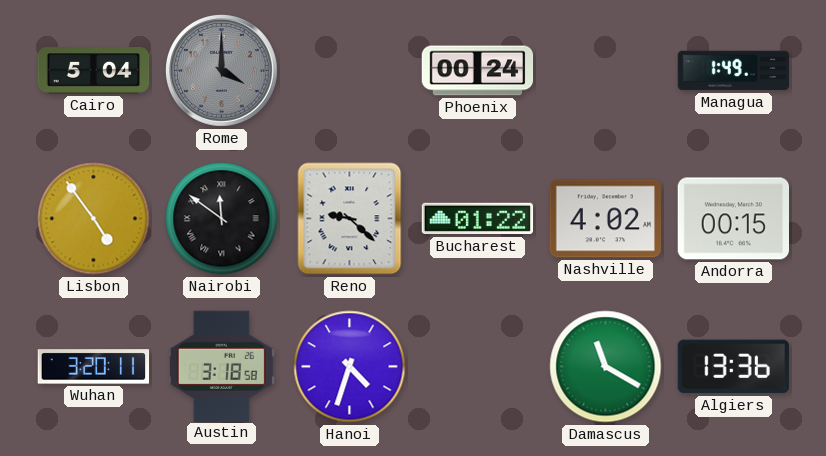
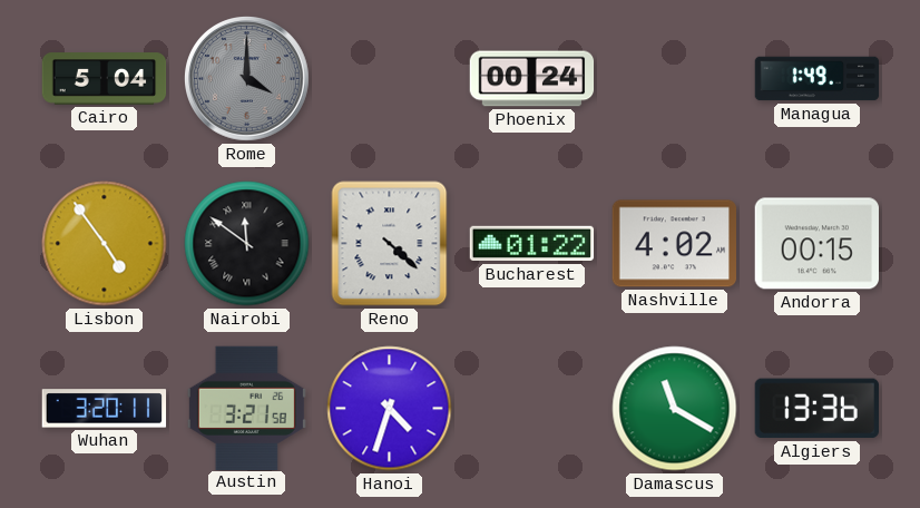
Reno: 9:22 -> 4:22
Austin: 3:18 -> 3:21
